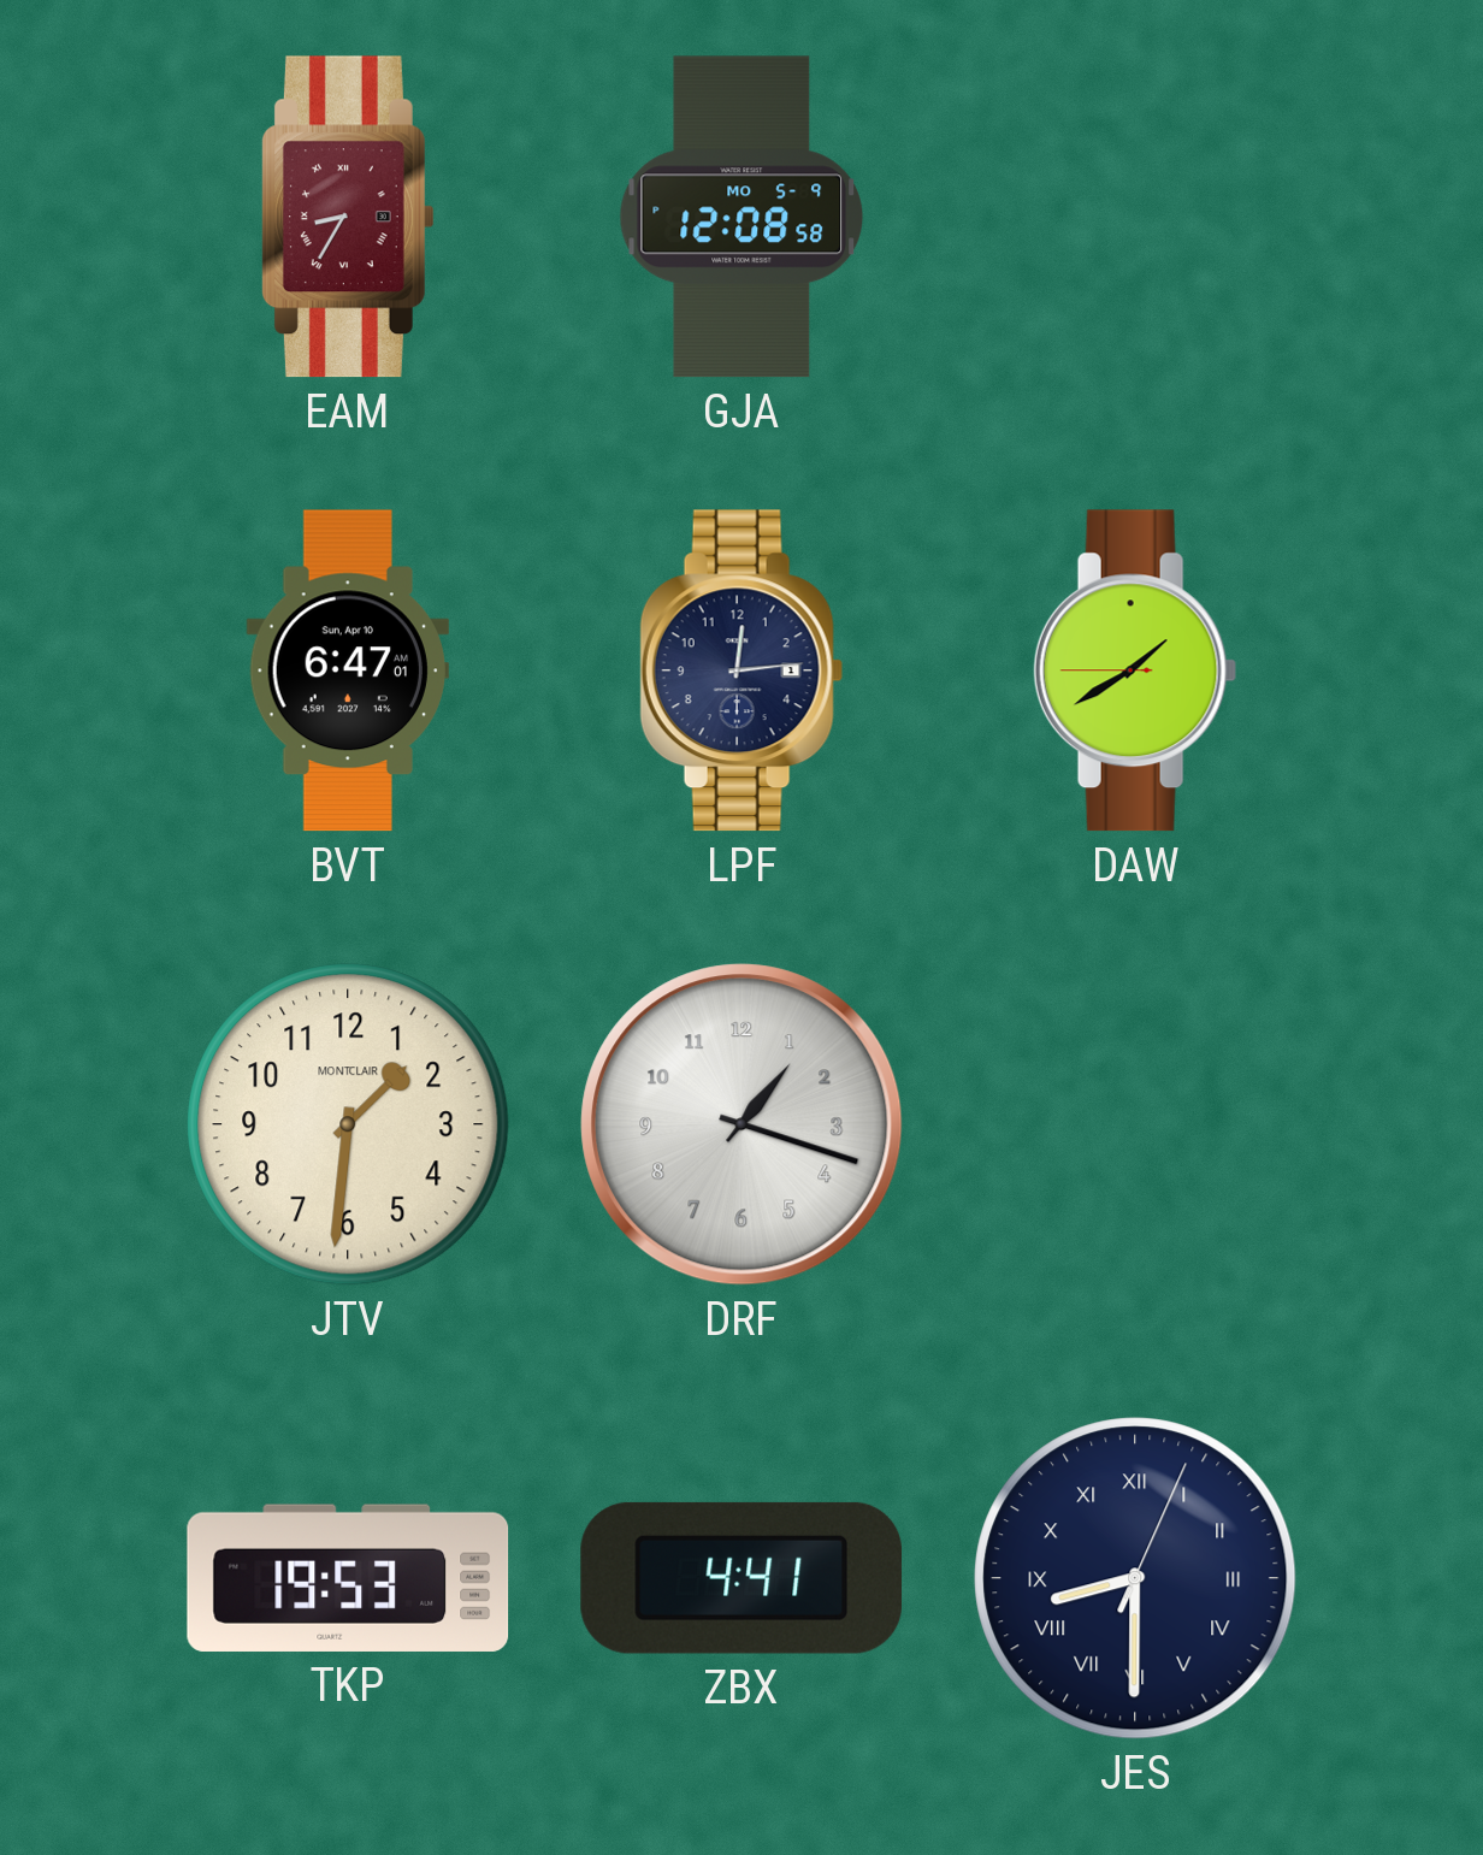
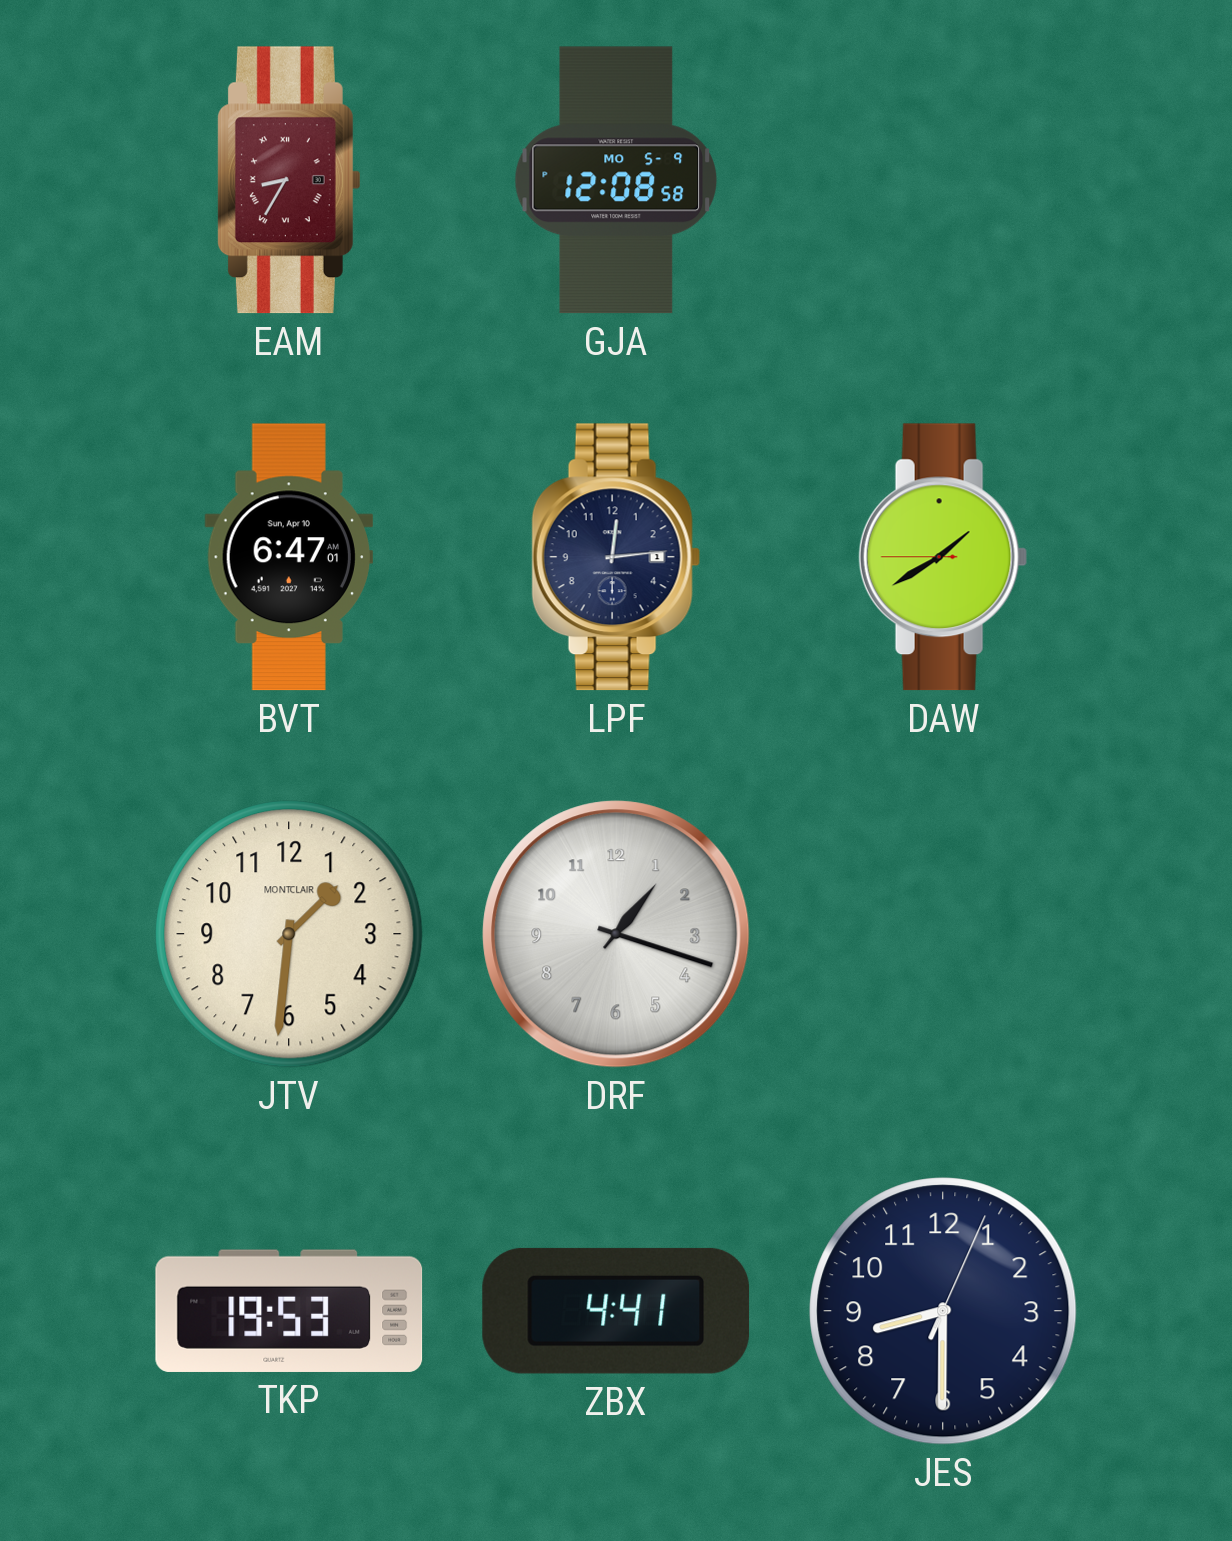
JES numerals: Roman -> Arabic
